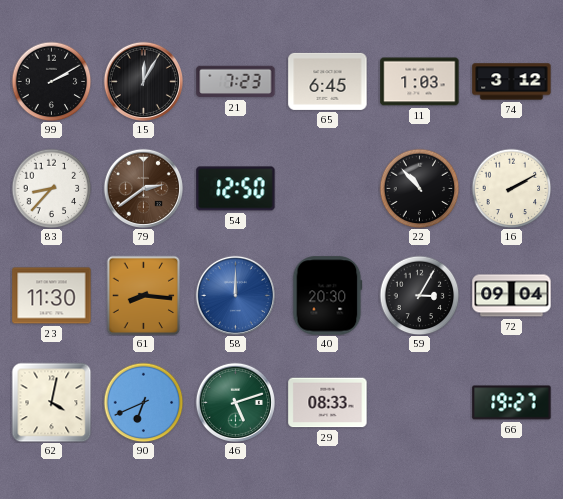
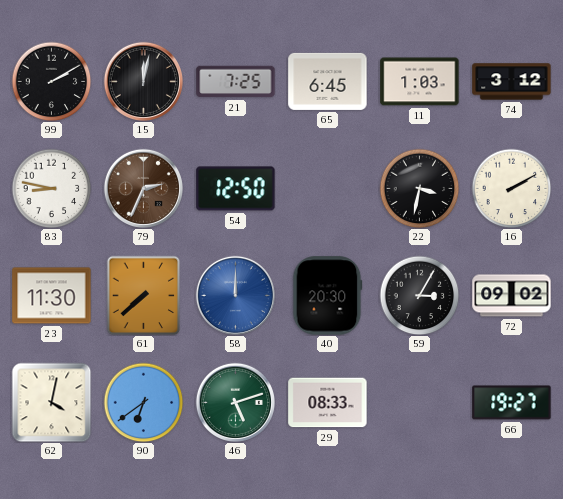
15: 12:05 -> 12:02
21: 7:23 -> 7:25
83: 8:37 -> 8:47
79: 2:39 -> 2:34
22: 10:53 -> 3:32
61: 8:16 -> 7:38
72: 09:04 -> 09:02
90: 6:41 -> 6:39
